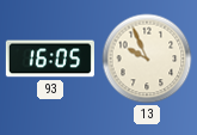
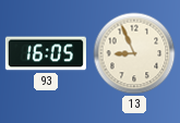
13: 9:56 -> 8:56
